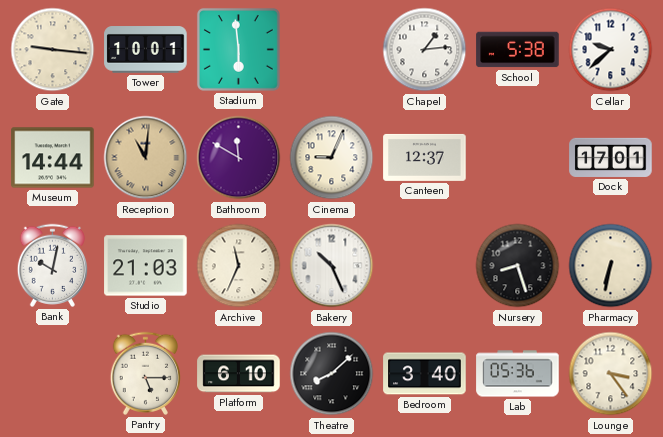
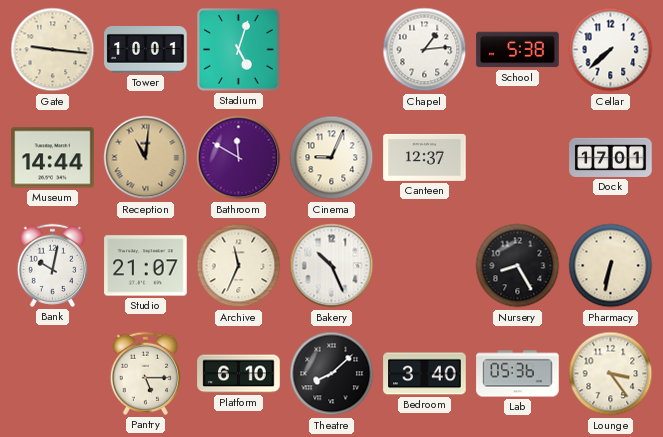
Stadium: 5:59 -> 5:03
Cellar: 9:38 -> 7:38
Studio: 21:03 -> 21:07
Nursery: 8:27 -> 8:25
